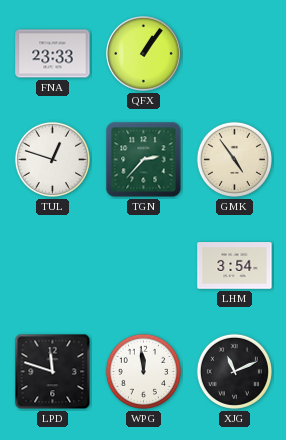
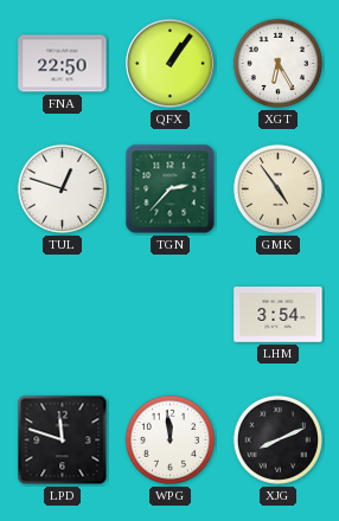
FNA: 23:33 -> 22:50
XGT: none -> 6:25
XJG: 11:11 -> 8:11
